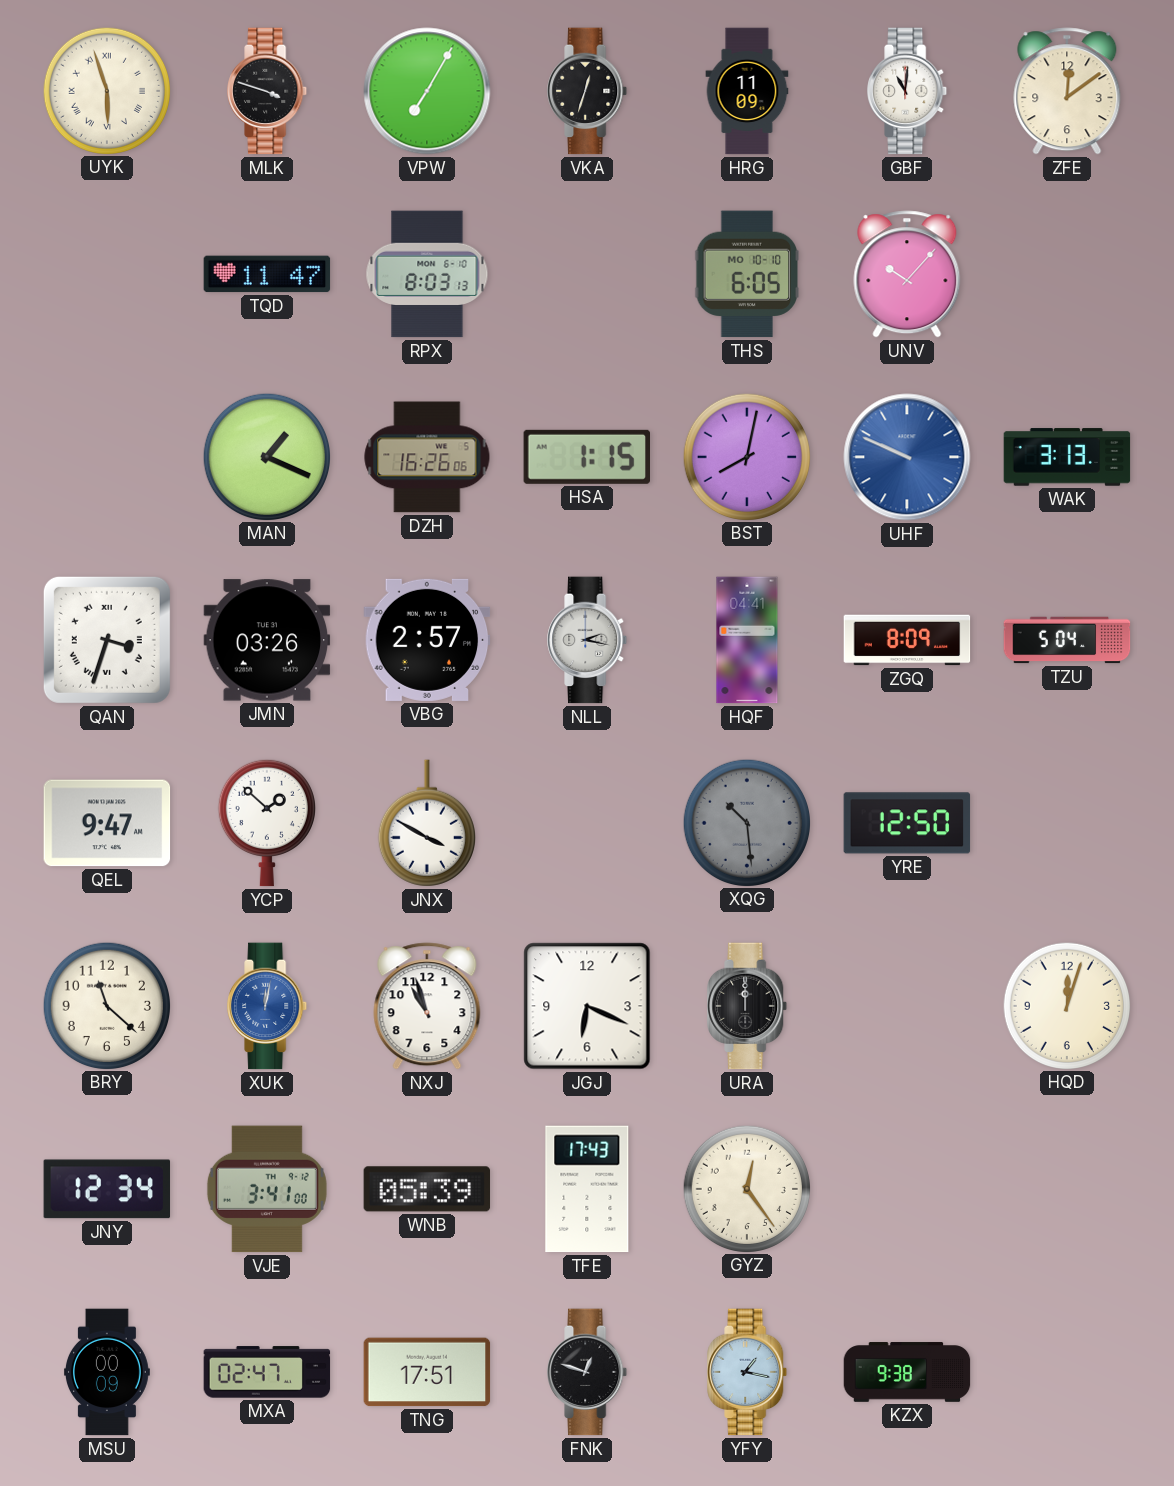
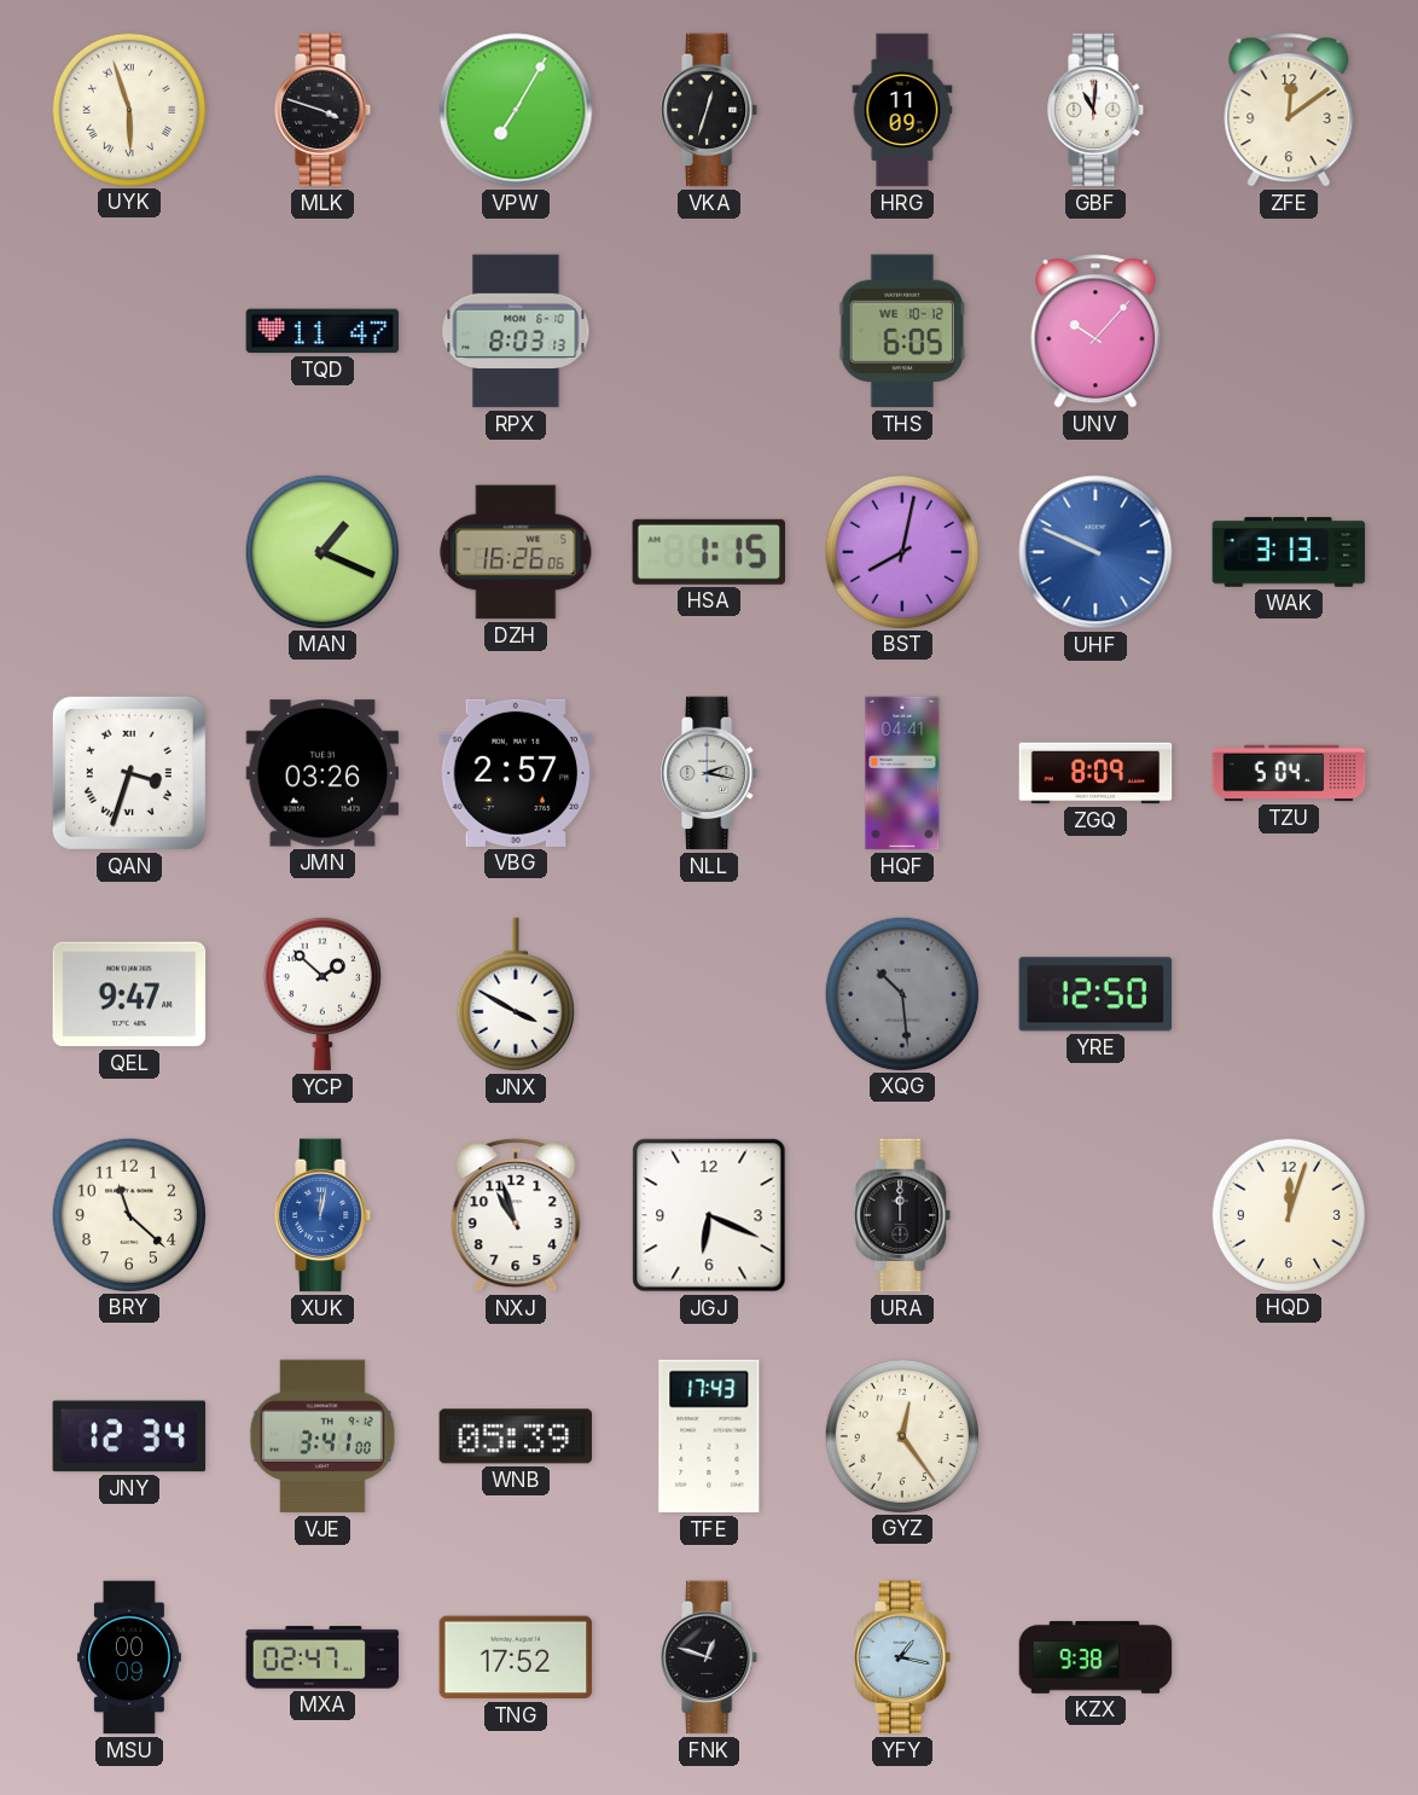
THS date: MO 10-10 -> WE 10-12
TNG: 17:51 -> 17:52
